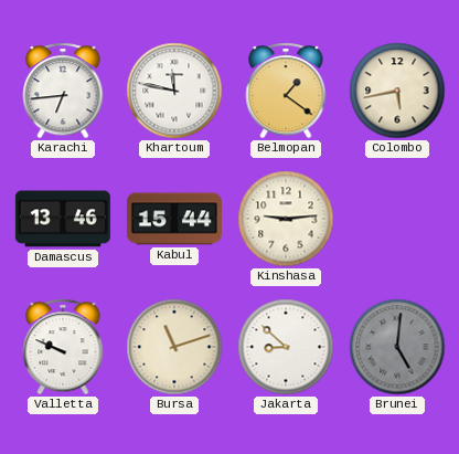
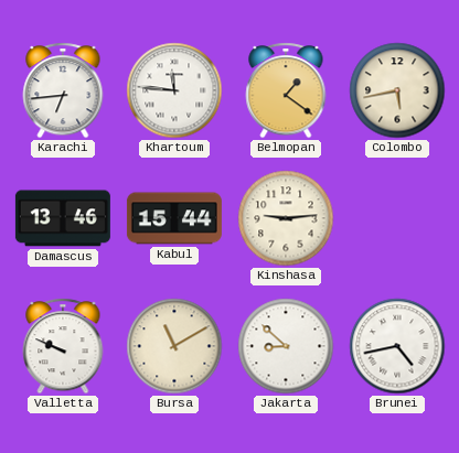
Khartoum: 11:47 -> 11:46
Bursa: 11:12 -> 11:10
Brunei: 5:01 -> 4:43
Brunei dial: grey -> white
